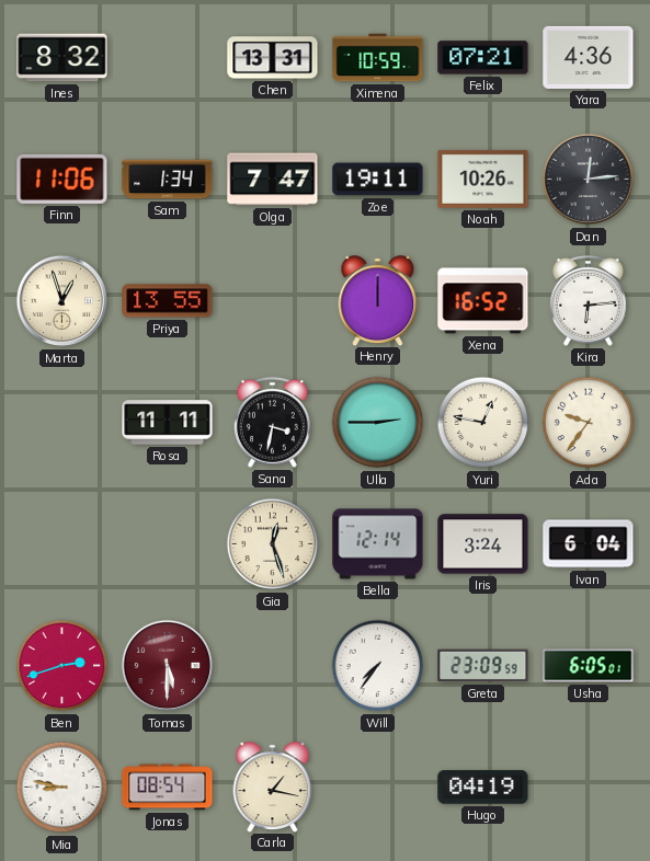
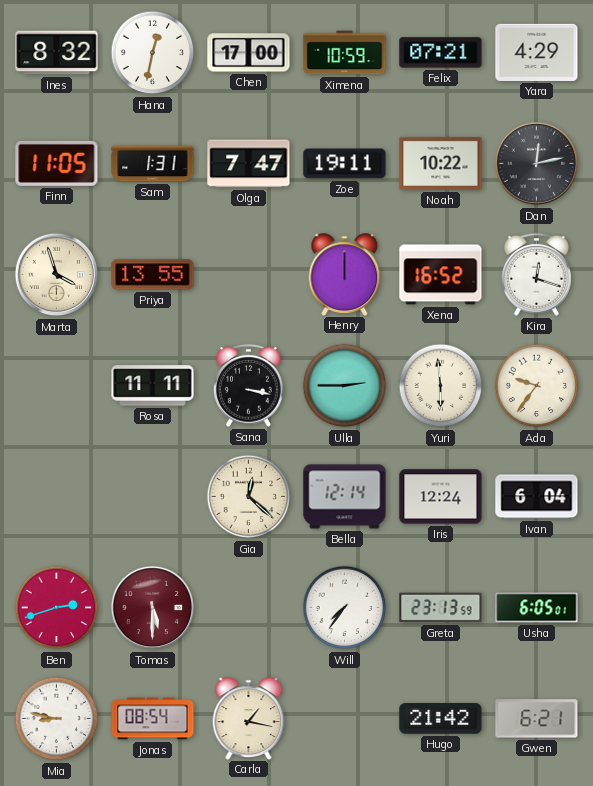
Hana: none -> 12:32
Chen: 13:31 -> 17:00
Yara: 4:36 -> 4:29
Finn: 11:06 -> 11:05
Sam: 1:34 -> 1:31
Noah: 10:26 -> 10:22
Dan: 12:14 -> 12:13
Marta: 12:57 -> 3:57
Kira: 6:14 -> 12:18
Sana: 3:32 -> 3:17
Yuri: 12:47 -> 5:59
Gia: 12:27 -> 12:22
Iris: 3:24 -> 12:24
Greta: 23:09 -> 23:13
Hugo: 04:19 -> 21:42
Gwen: none -> 6:21
